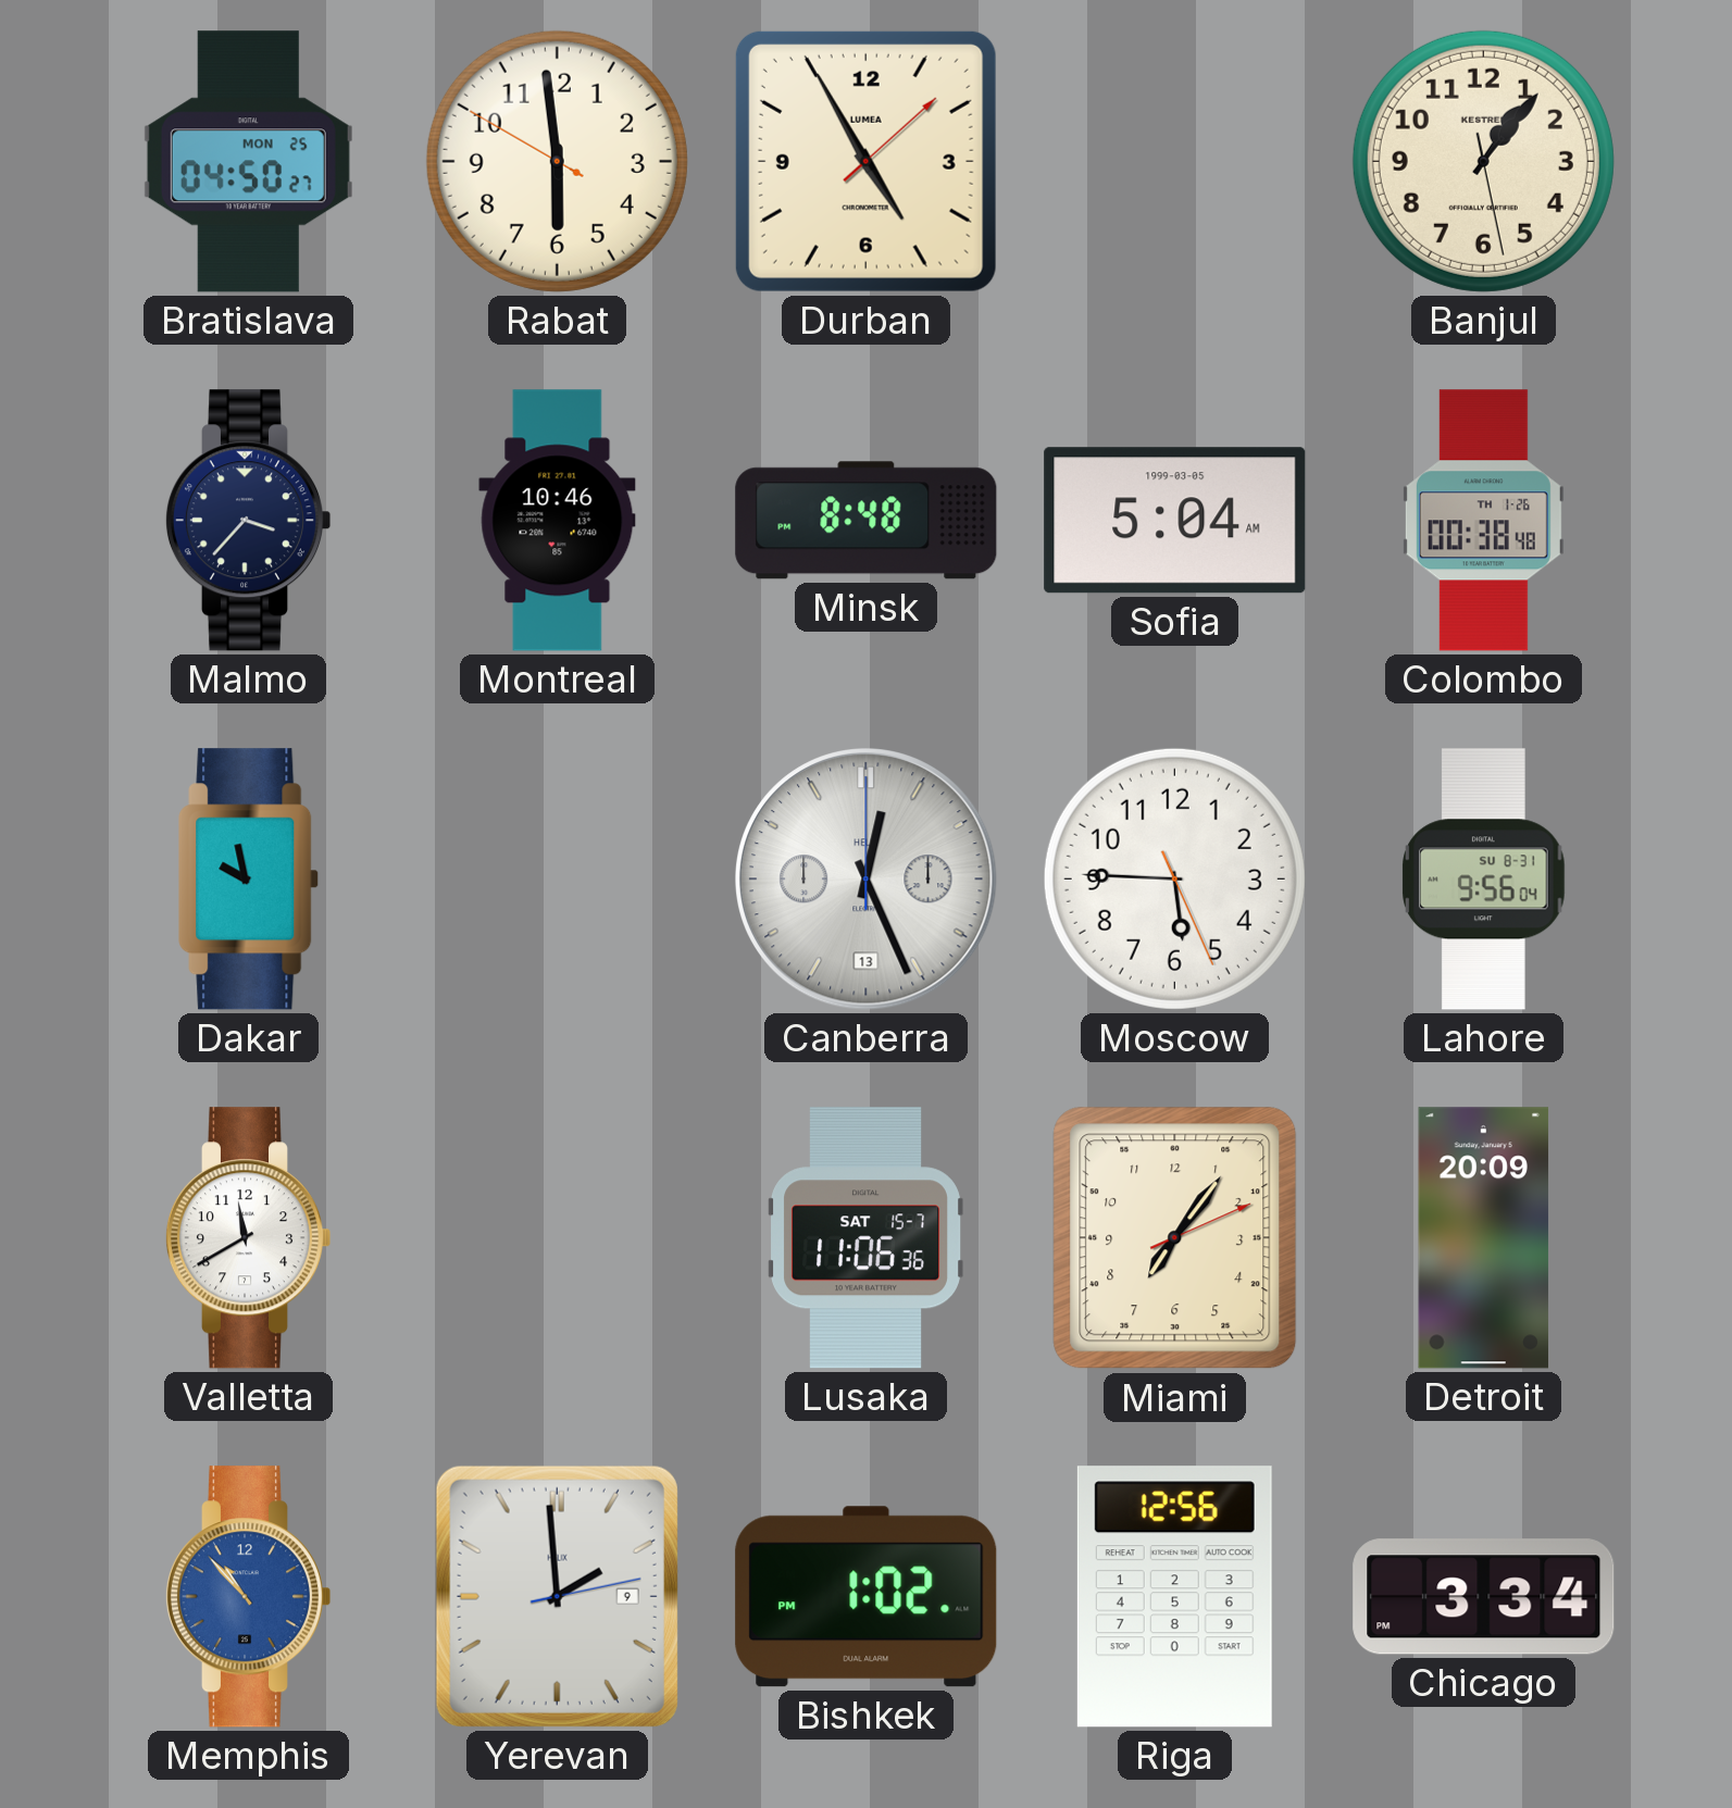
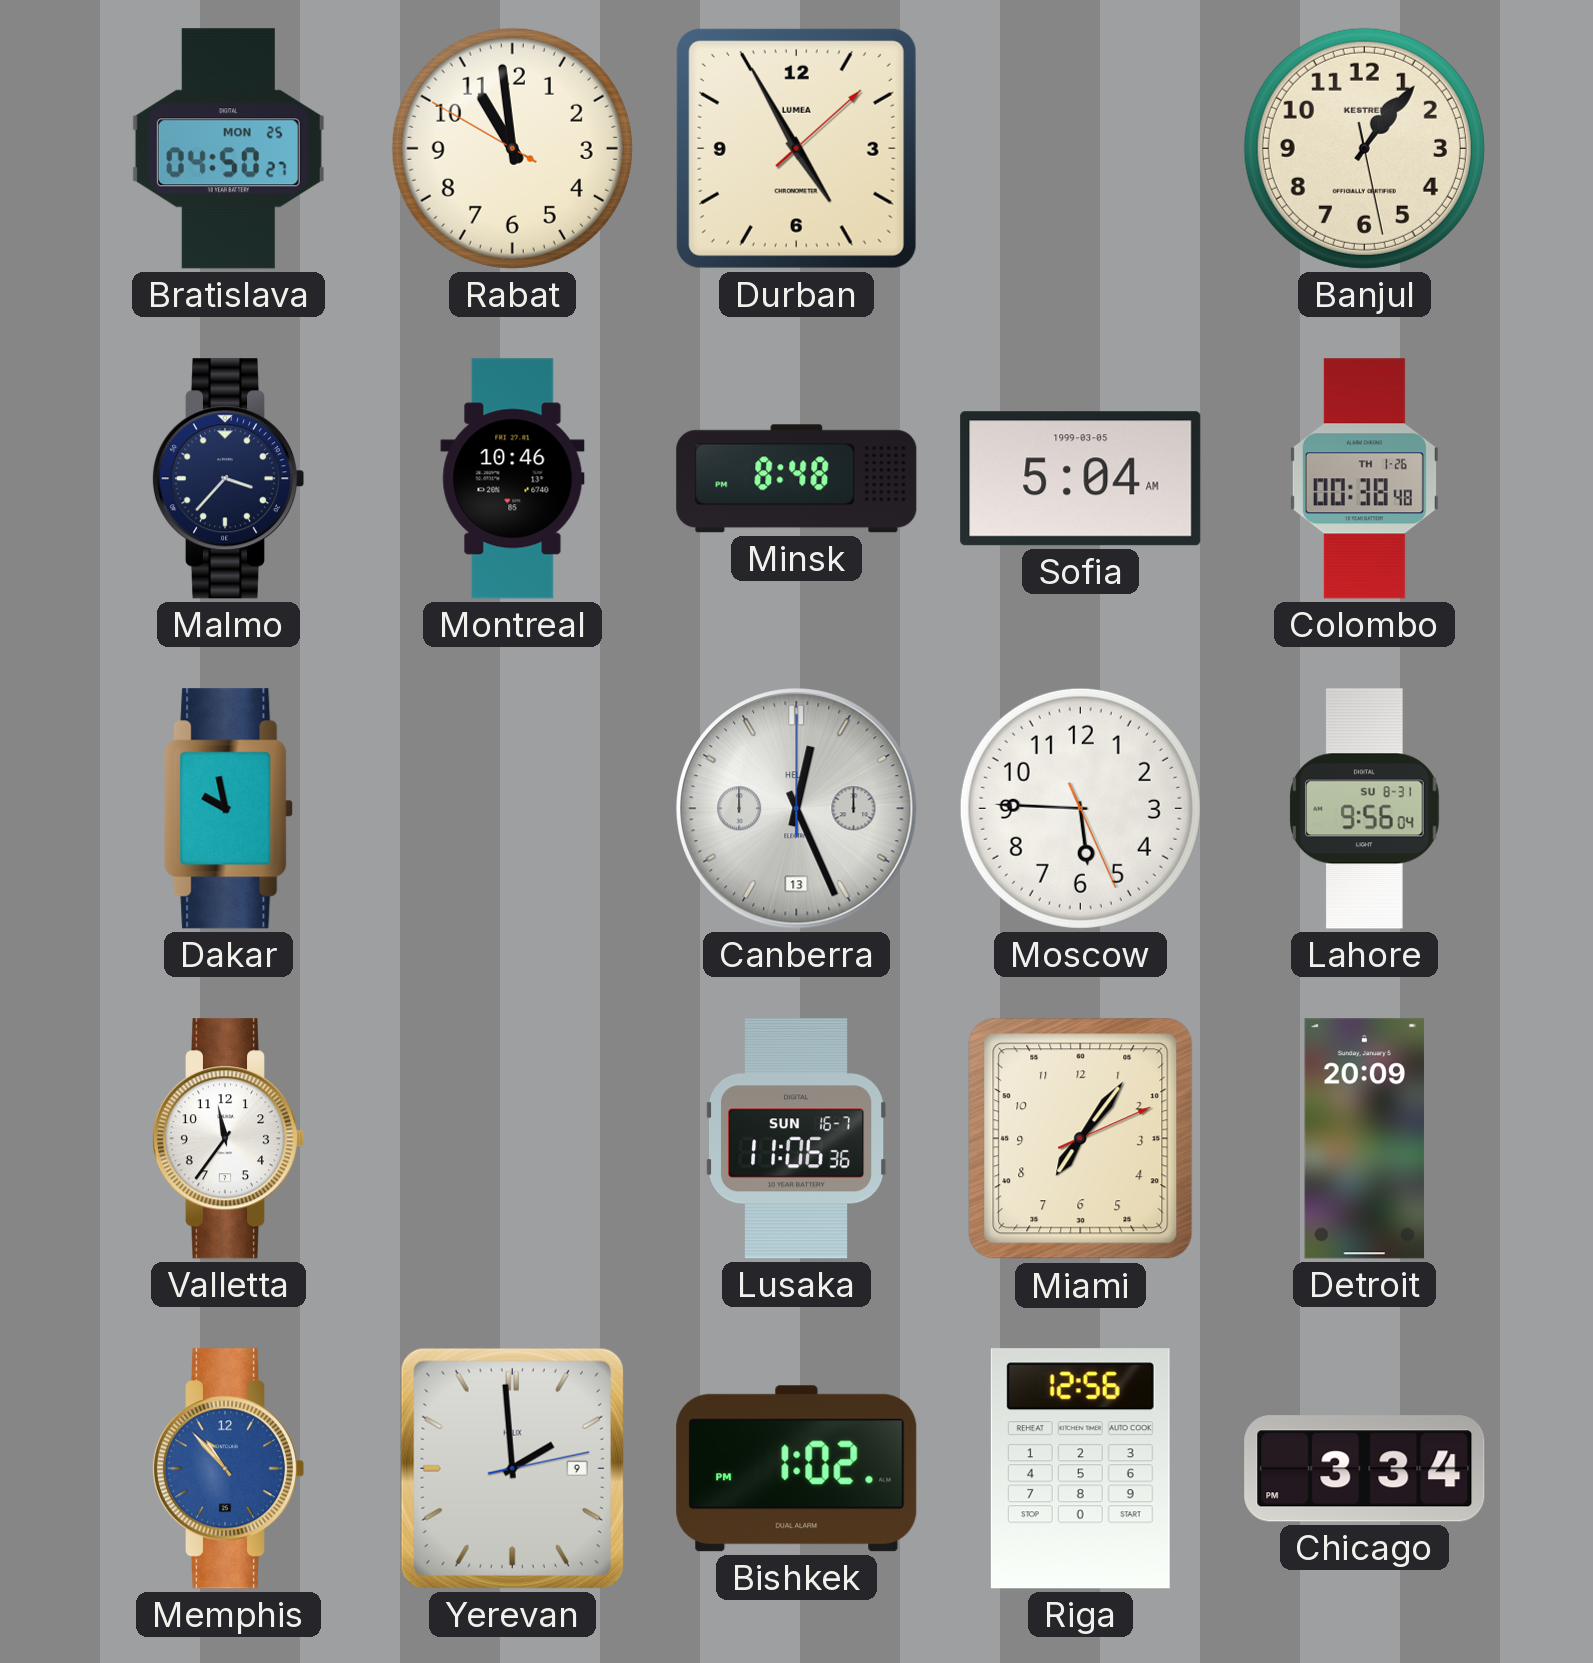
Rabat: 5:58 -> 10:58
Valletta: 11:40 -> 11:36
Lusaka date: SAT 15-7 -> SUN 16-7
